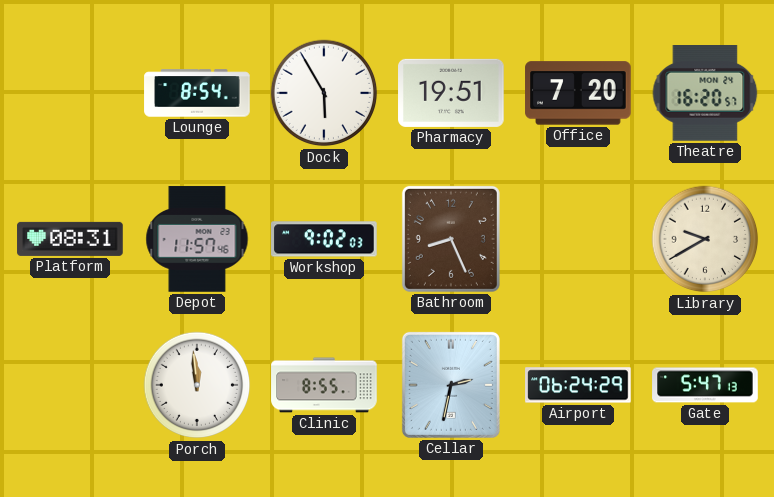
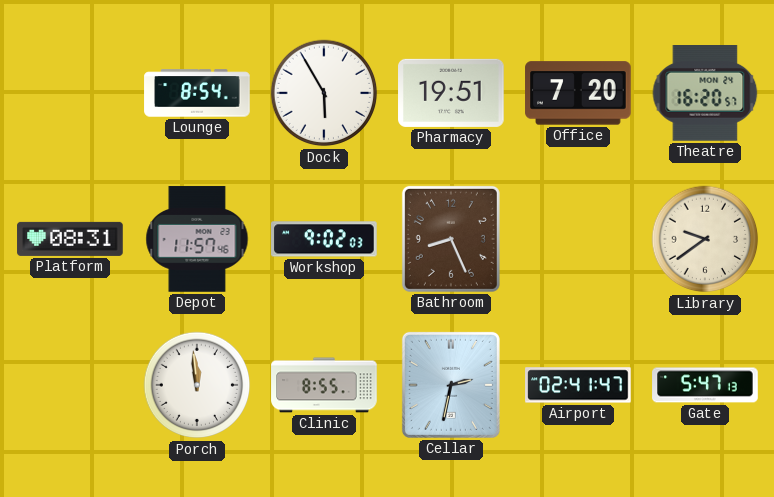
Library: 9:40 -> 9:39
Airport: 06:24 -> 02:41
